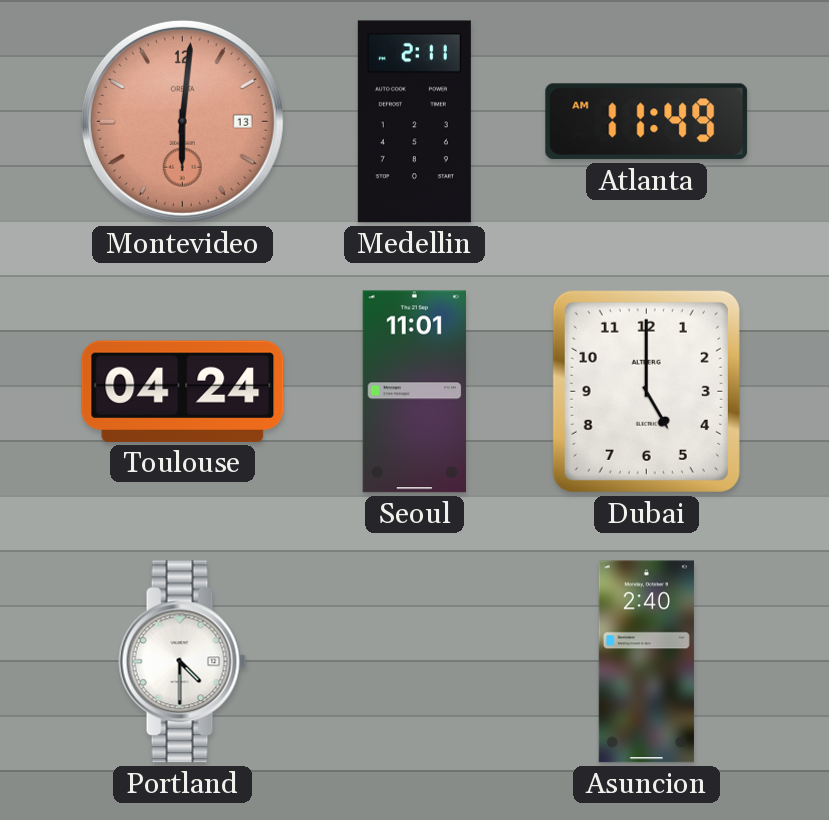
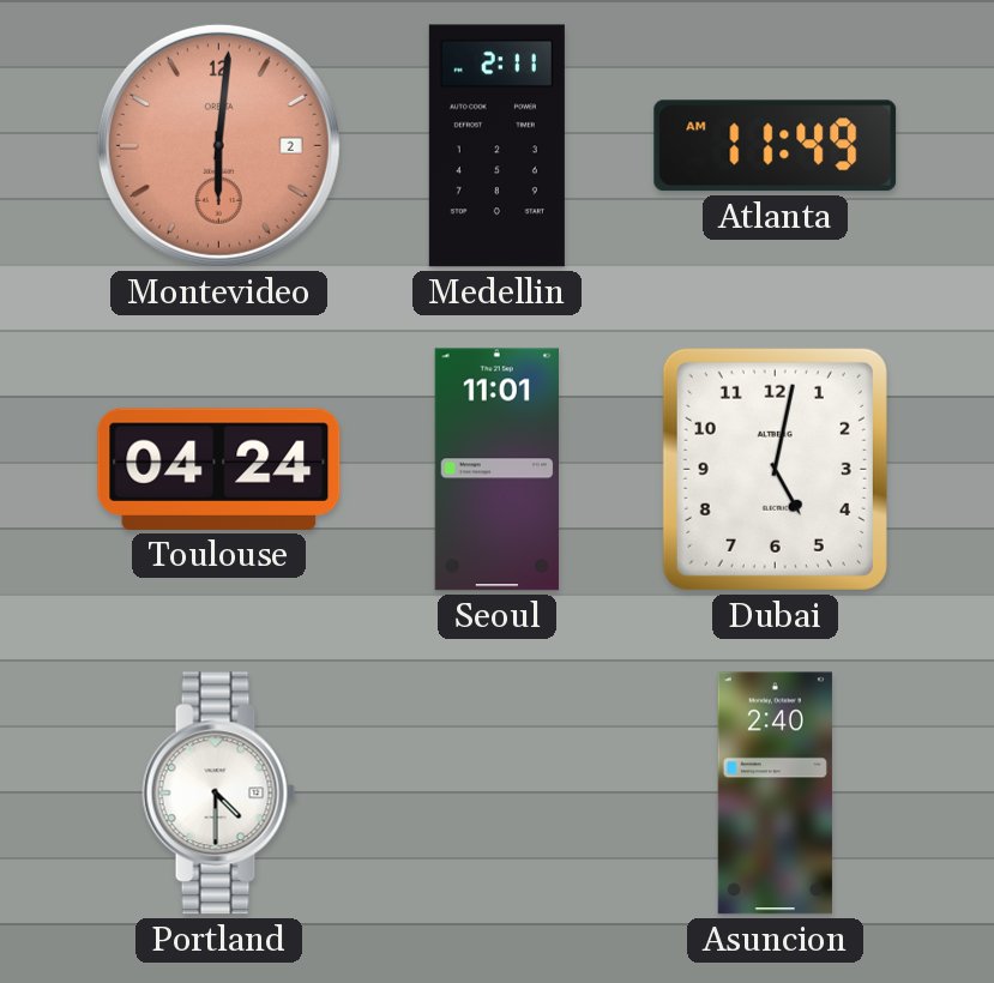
Montevideo date: 13 -> 2
Dubai: 5:00 -> 5:02
